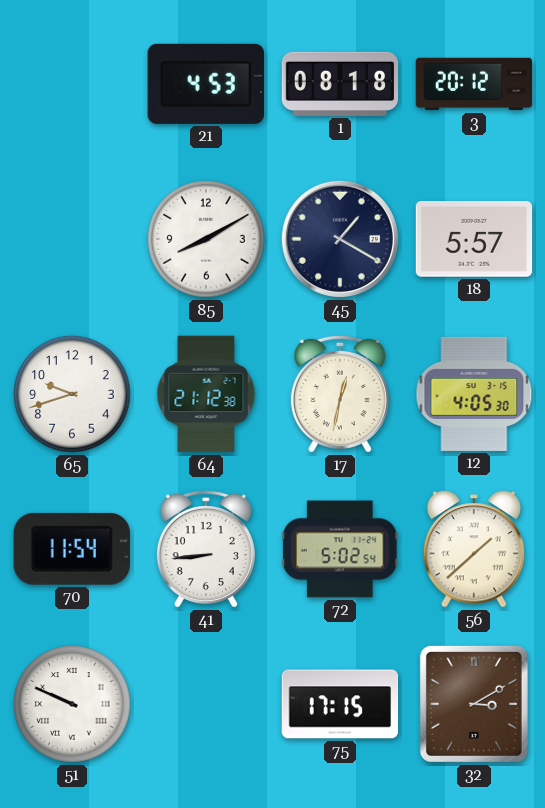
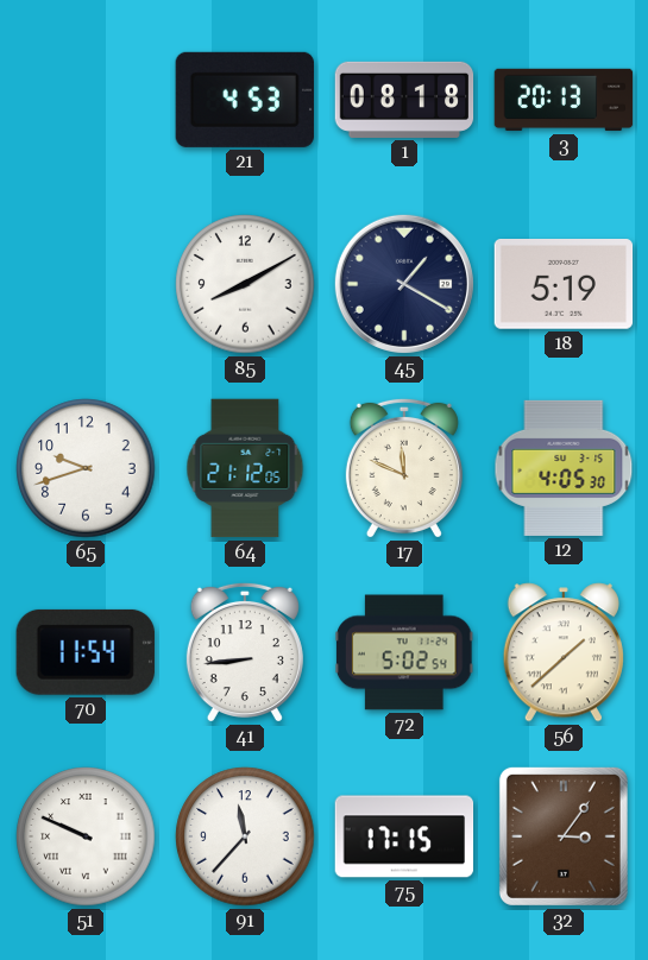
3: 20:12 -> 20:13
18: 5:57 -> 5:19
64: 21:12:38 -> 21:12:05
17: 12:32 -> 11:49
91: none -> 11:37
32: 3:10 -> 3:06
